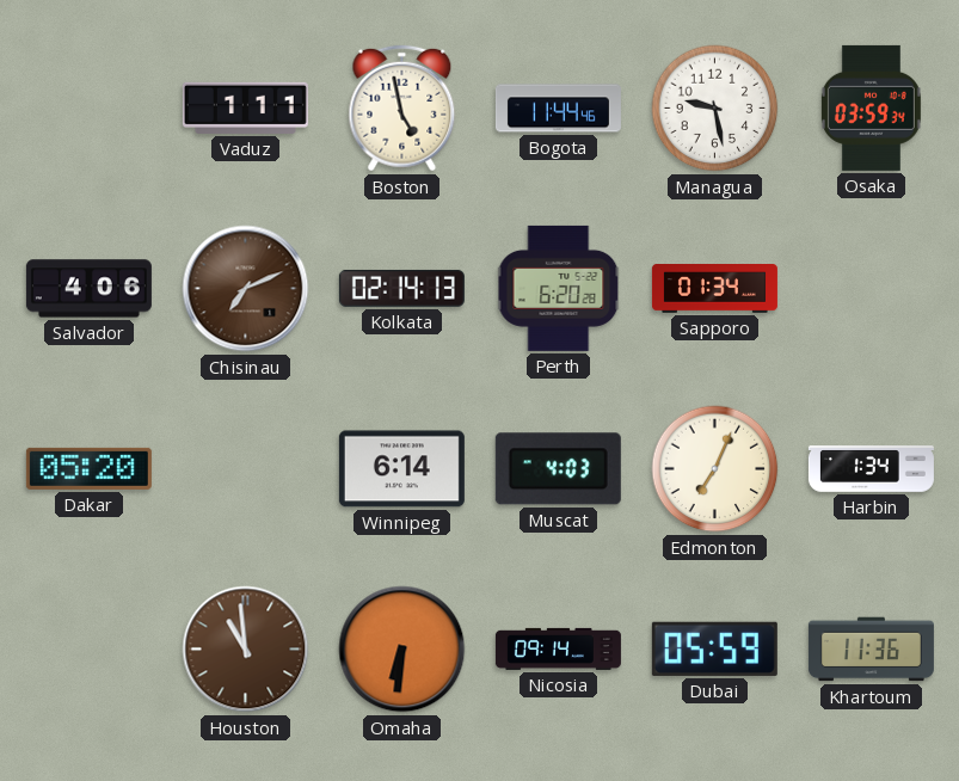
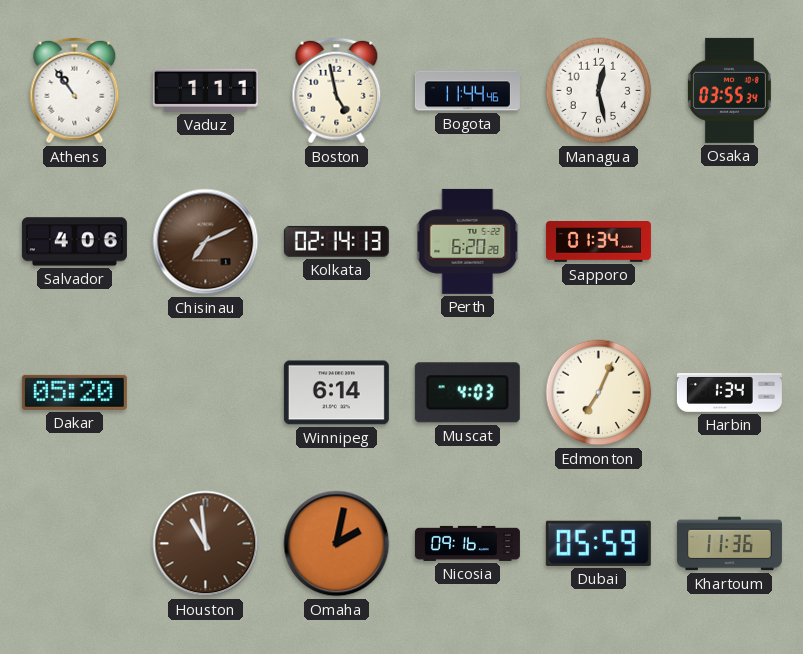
Athens: none -> 10:54
Managua: 9:28 -> 12:28
Osaka: 03:59 -> 03:55
Omaha: 6:31 -> 2:02
Nicosia: 09:14 -> 09:16
